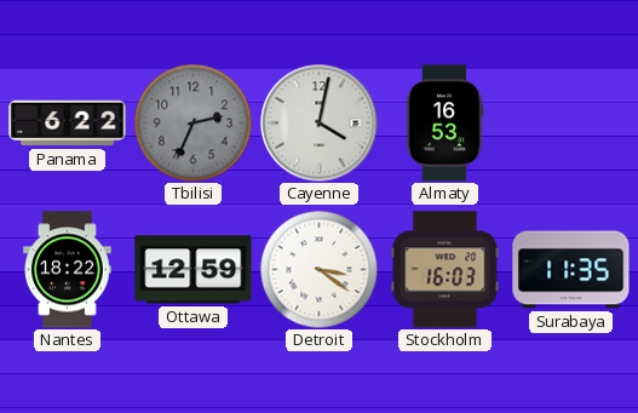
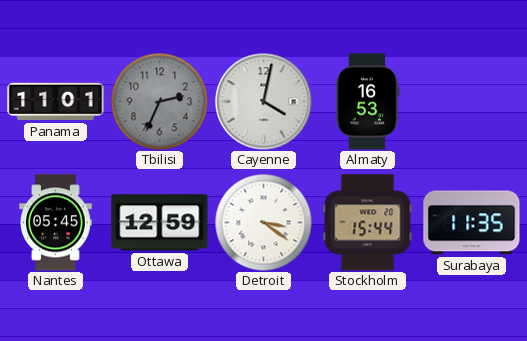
Panama: 6:22 -> 11:01
Nantes: 18:22 -> 05:45
Stockholm: 16:03 -> 15:44
